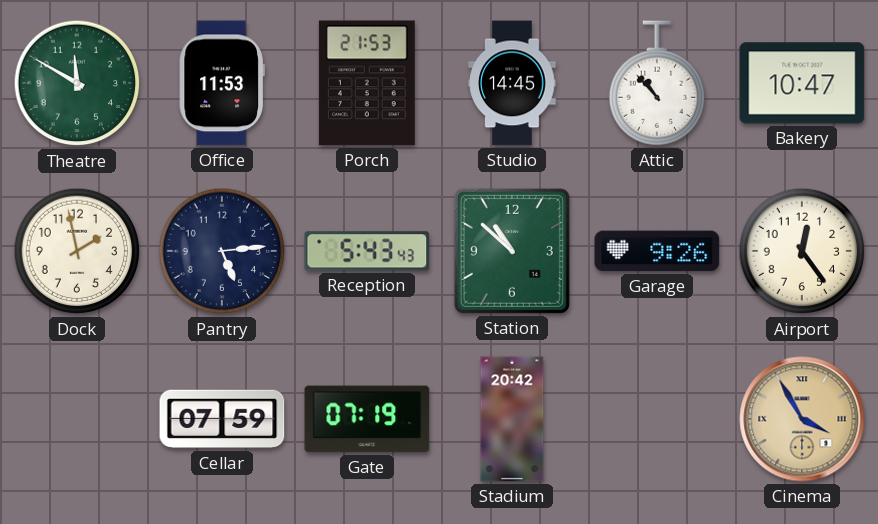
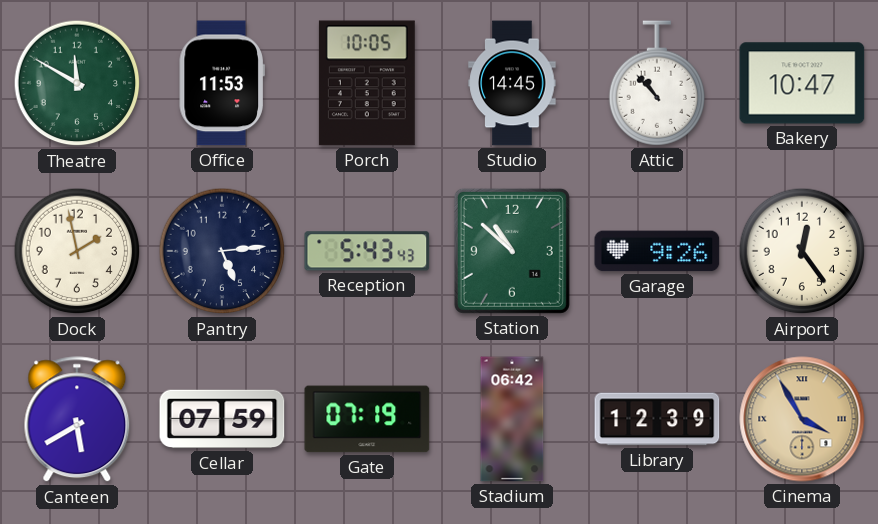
Porch: 21:53 -> 10:05
Canteen: none -> 5:40
Stadium: 20:42 -> 06:42
Library: none -> 12:39
